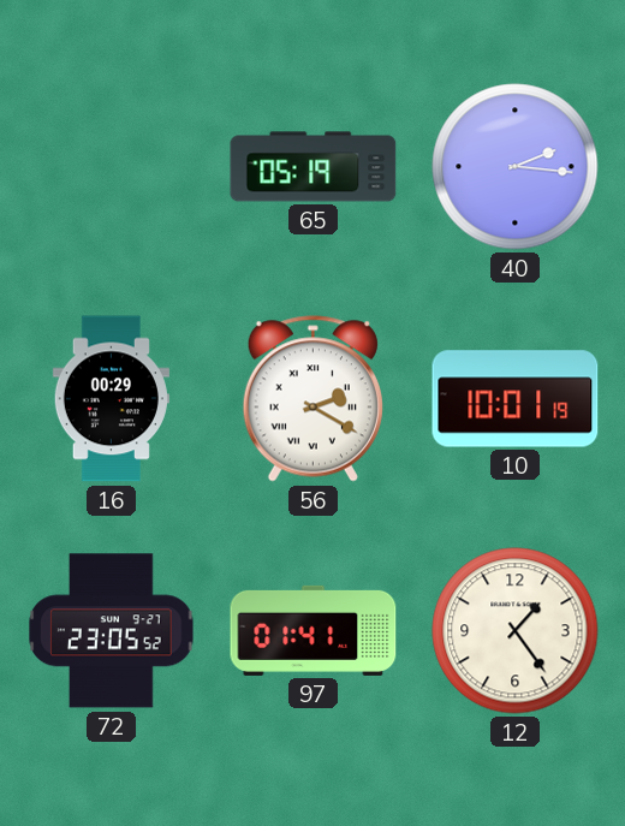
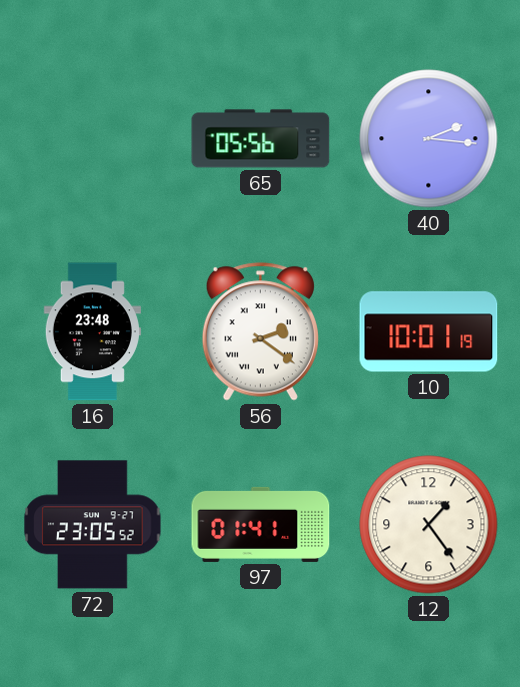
65: 05:19 -> 05:56
16: 00:29 -> 23:48
56: 2:20 -> 2:21
